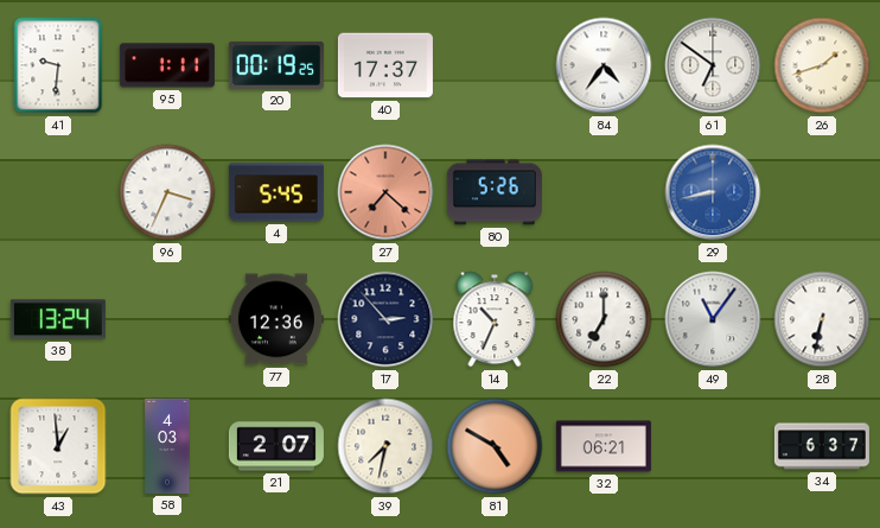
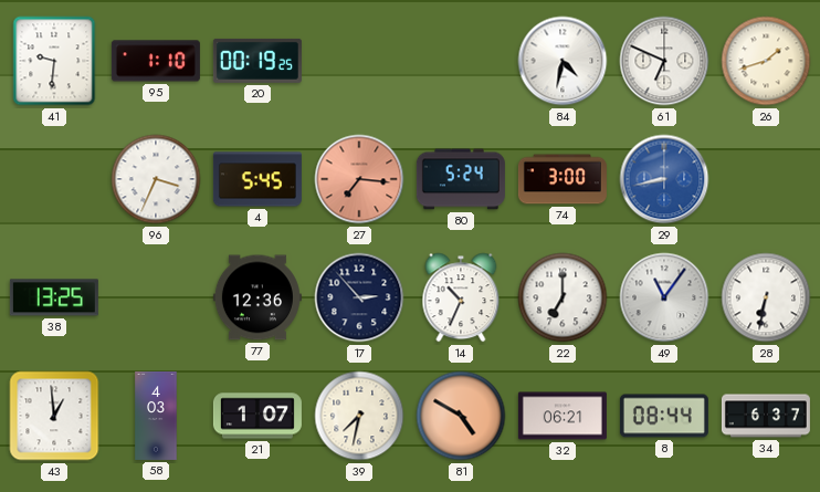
95: 1:11 -> 1:10
40: 17:37 -> none
84: 4:36 -> 4:32
61: 6:51 -> 6:49
27: 7:22 -> 7:16
80: 5:26 -> 5:24
74: none -> 3:00
38: 13:24 -> 13:25
21: 2:07 -> 1:07
8: none -> 08:44
